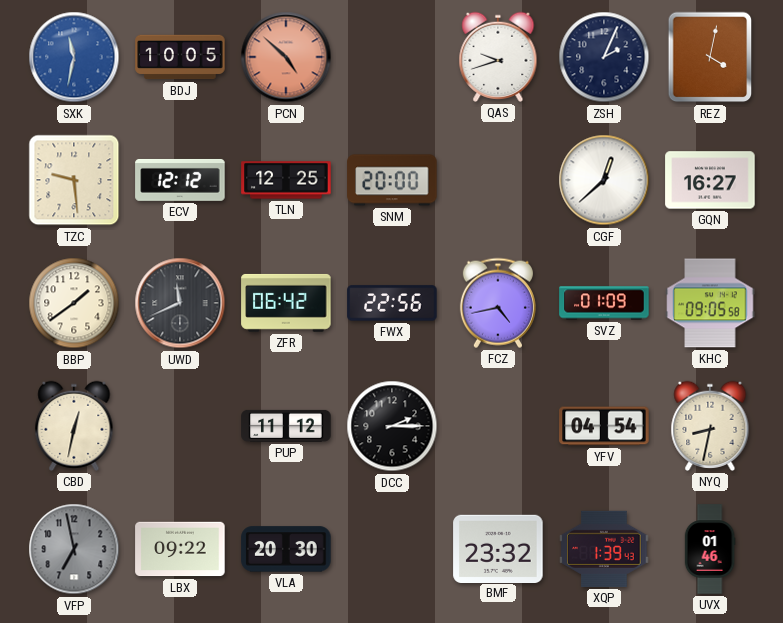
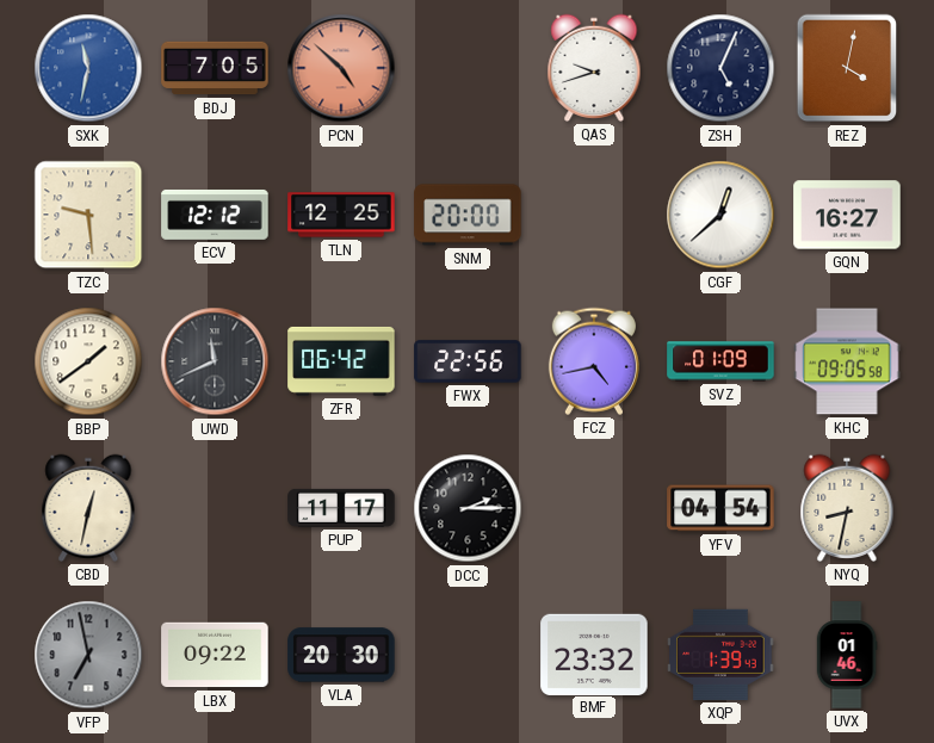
BDJ: 10:05 -> 7:05
ZSH: 2:04 -> 5:04
PUP: 11:12 -> 11:17
